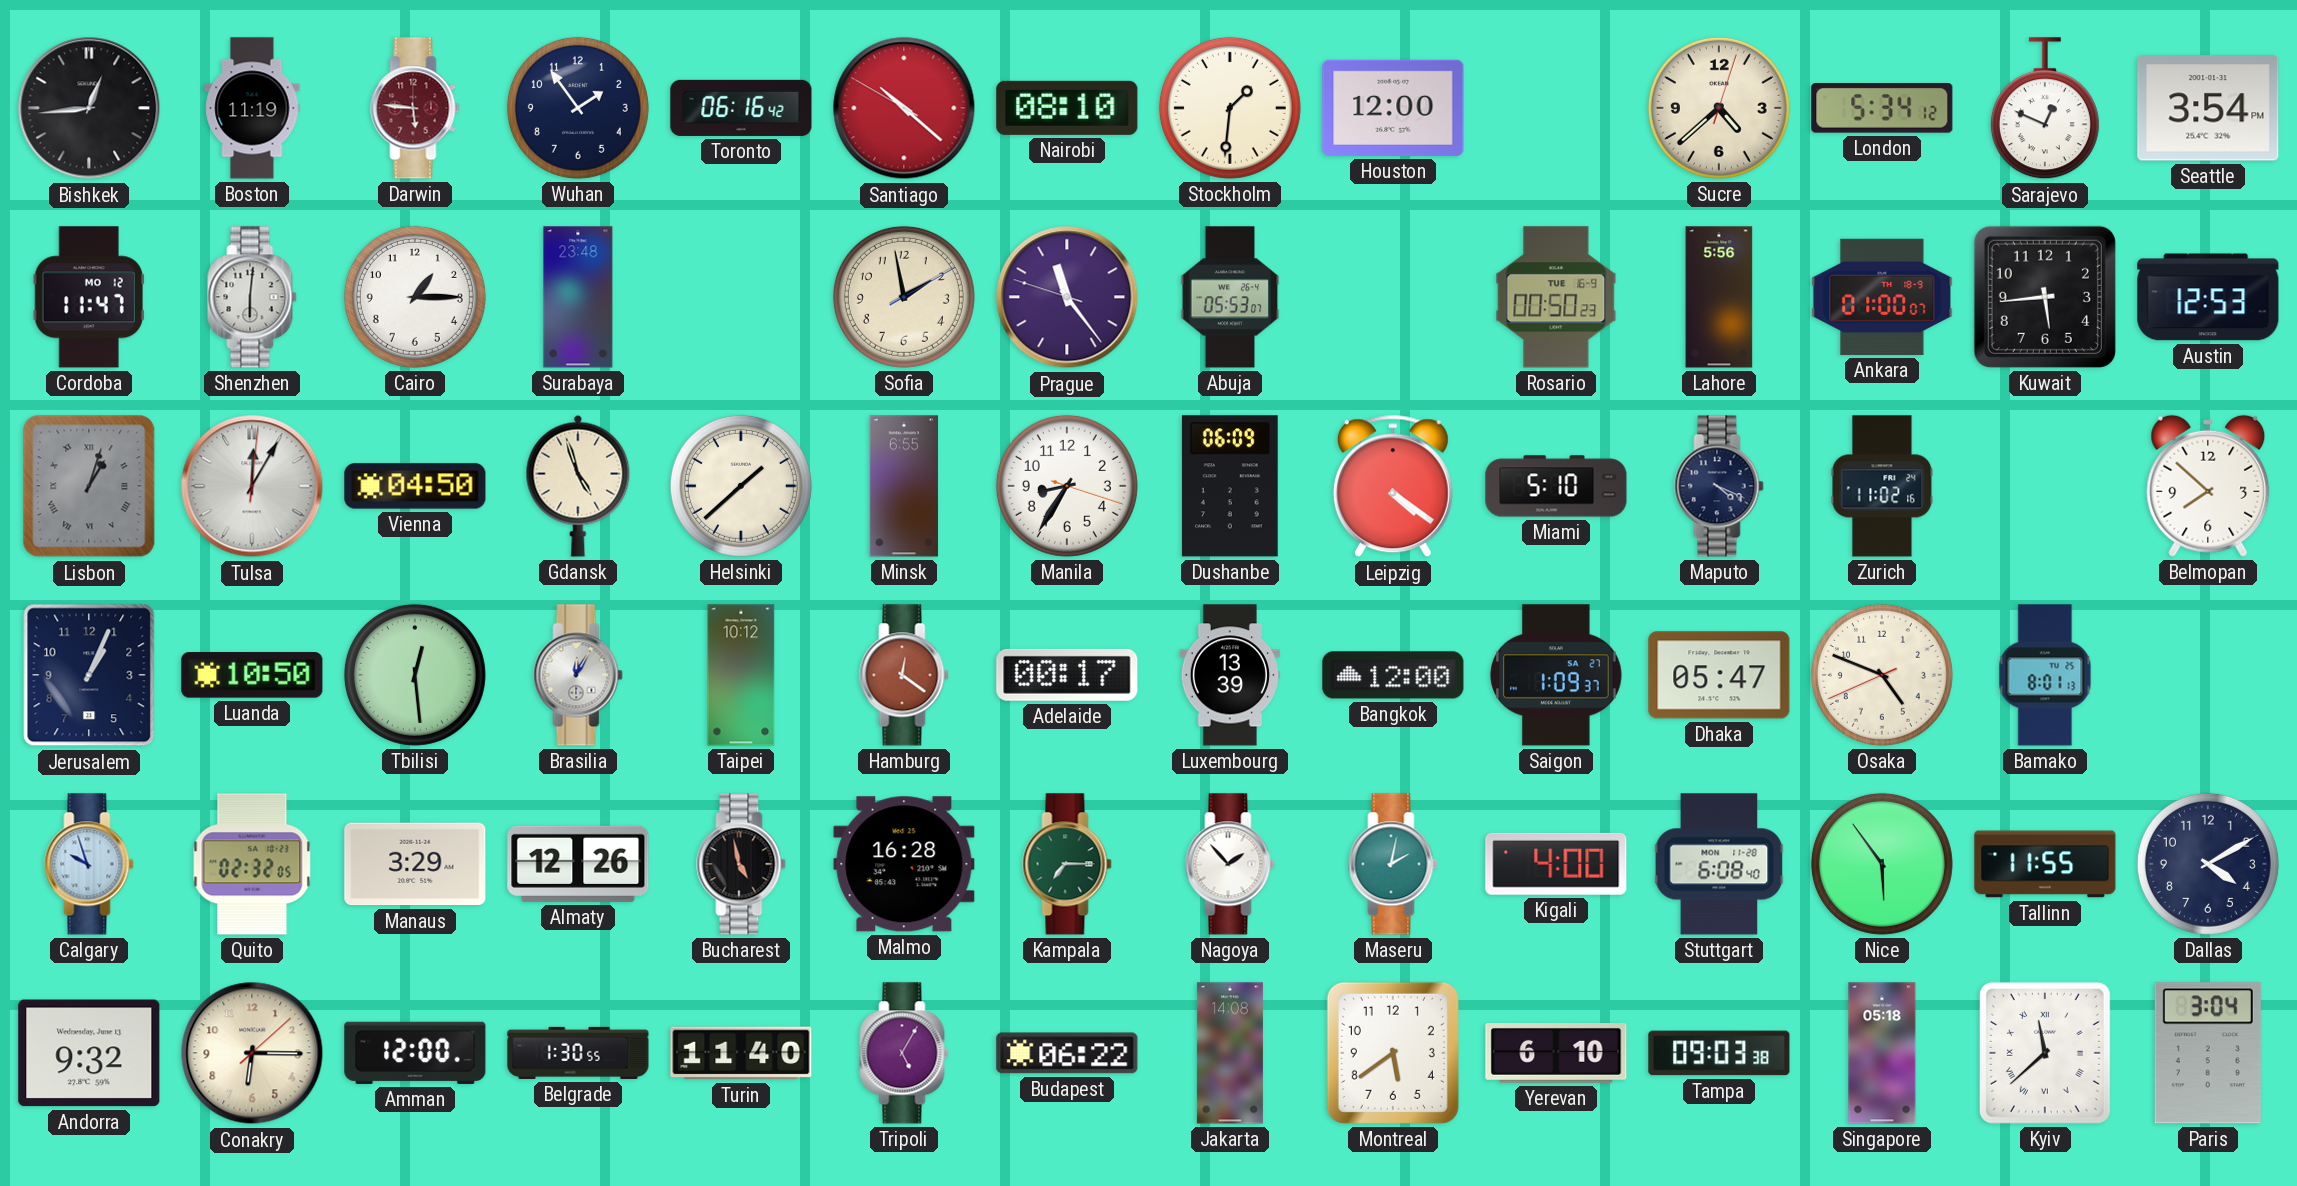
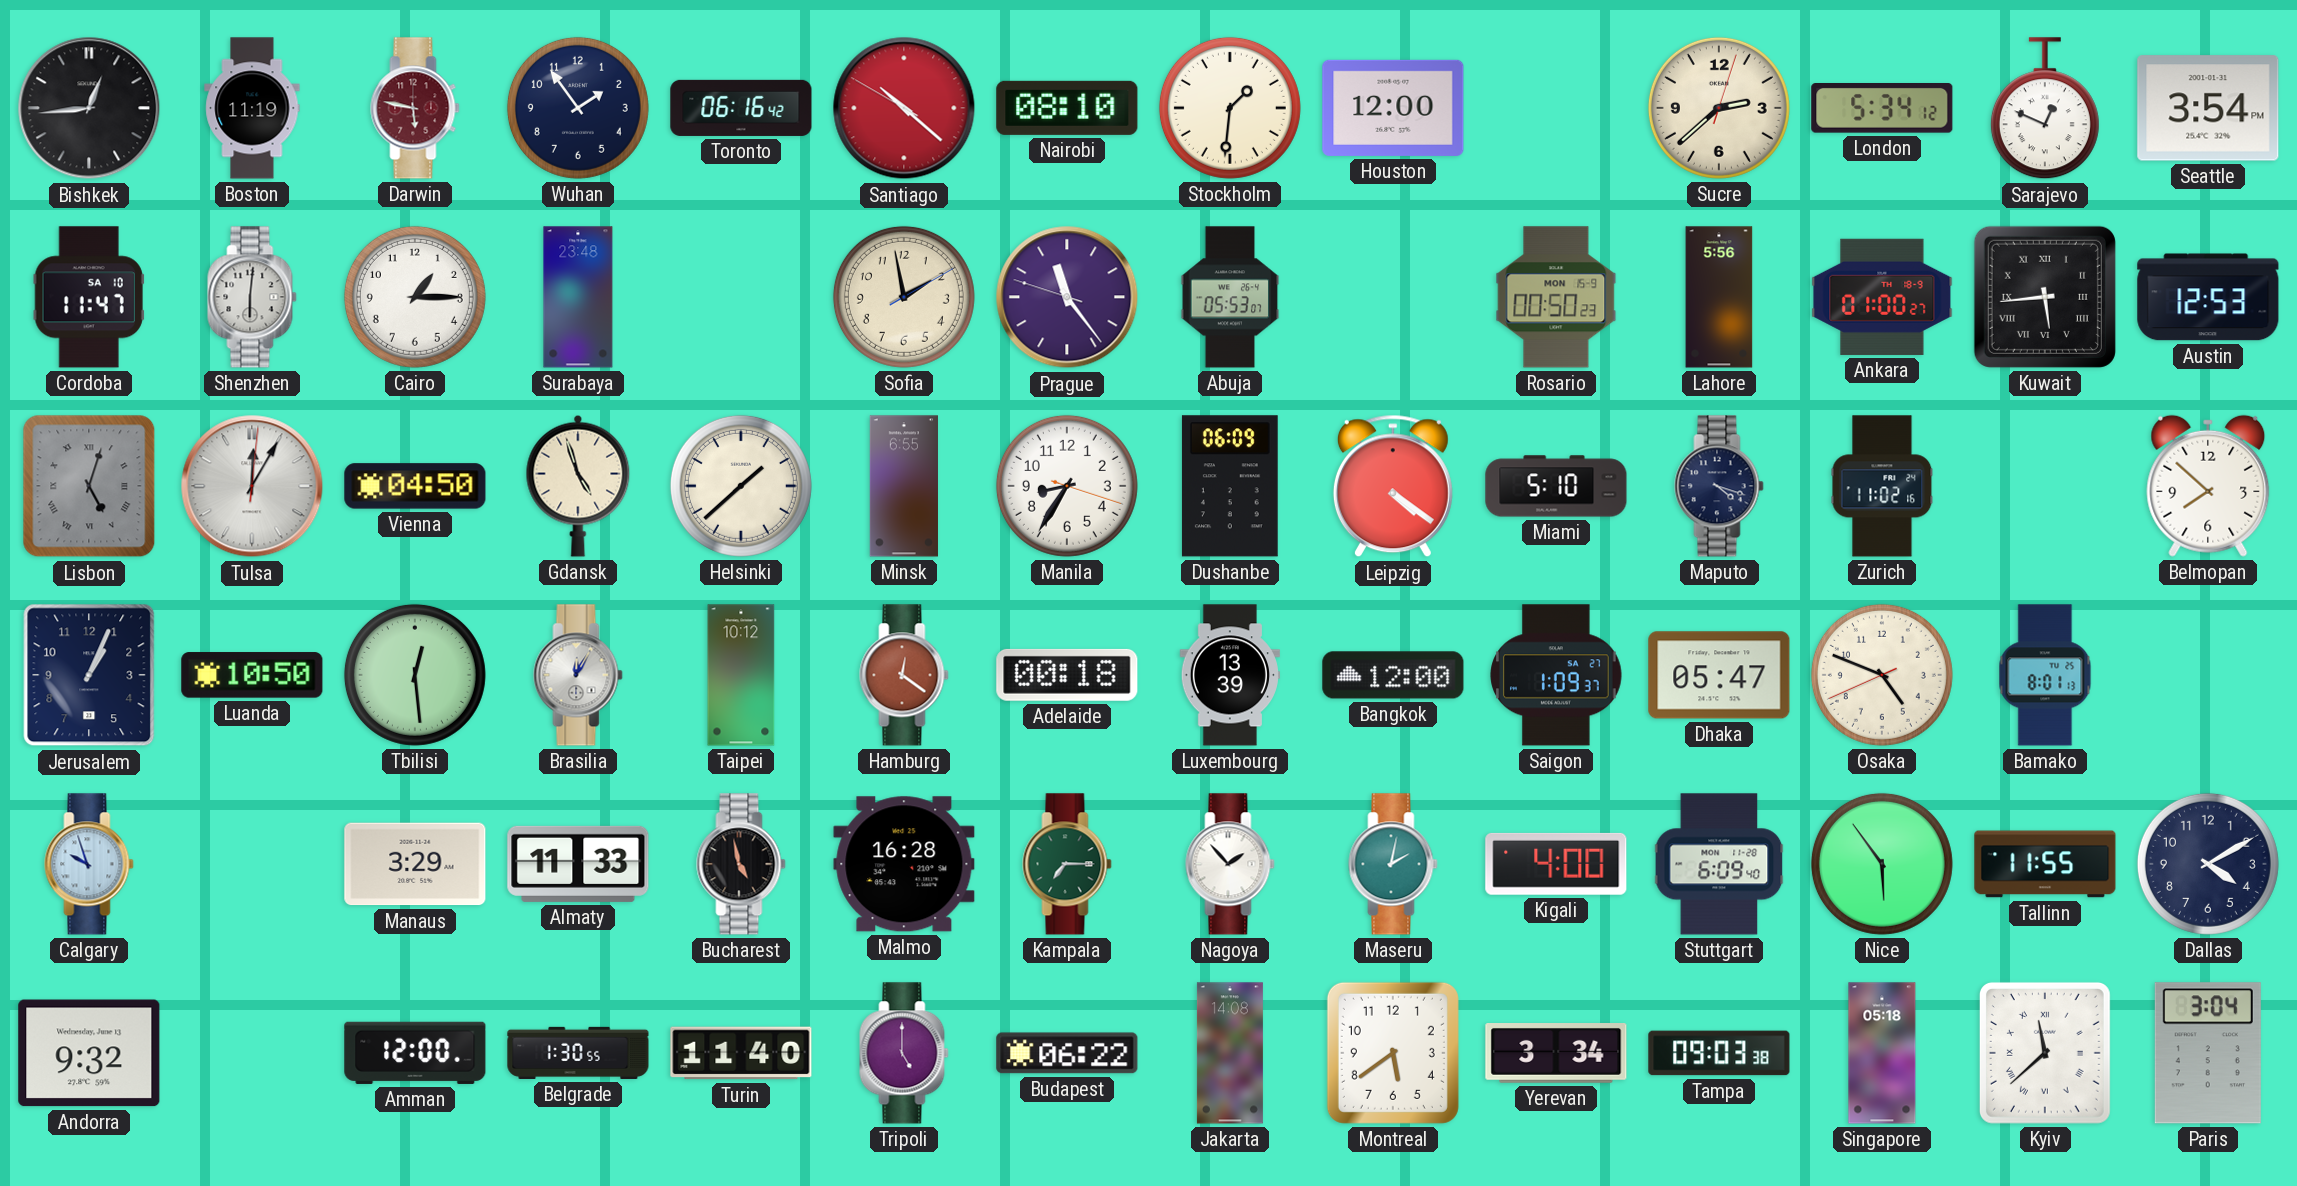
Darwin: 5:46 -> 5:47
Sucre: 4:38 -> 2:38
Cordoba date: MO 12 -> SA 10
Rosario date: TUE 16-9 -> MON 15-9
Ankara: 01:00:07 -> 01:00:27
Kuwait numerals: Arabic -> Roman
Lisbon: 1:03 -> 5:03
Maputo: 4:19 -> 4:18
Adelaide: 00:17 -> 00:18
Quito: 02:32 -> none
Almaty: 12:26 -> 11:33
Stuttgart: 6:08 -> 6:09
Conakry: 6:15 -> none
Tripoli: 5:05 -> 5:00
Yerevan: 6:10 -> 3:34
